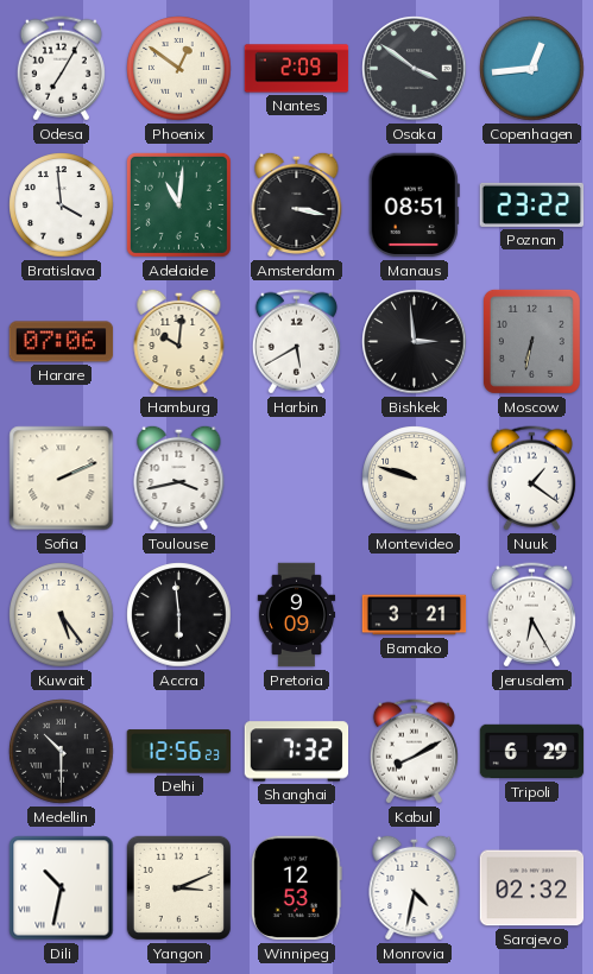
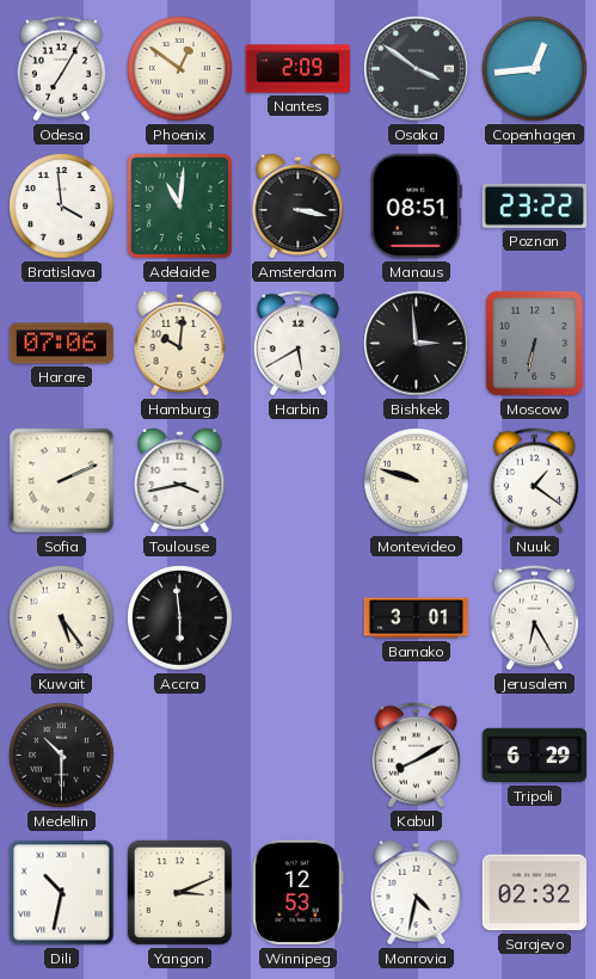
Pretoria: 9:09 -> none
Bamako: 3:21 -> 3:01
Delhi: 12:56 -> none
Shanghai: 7:32 -> none
